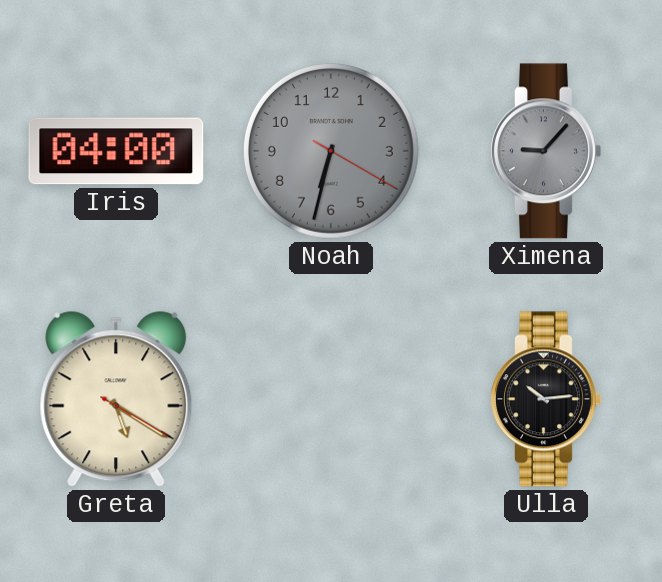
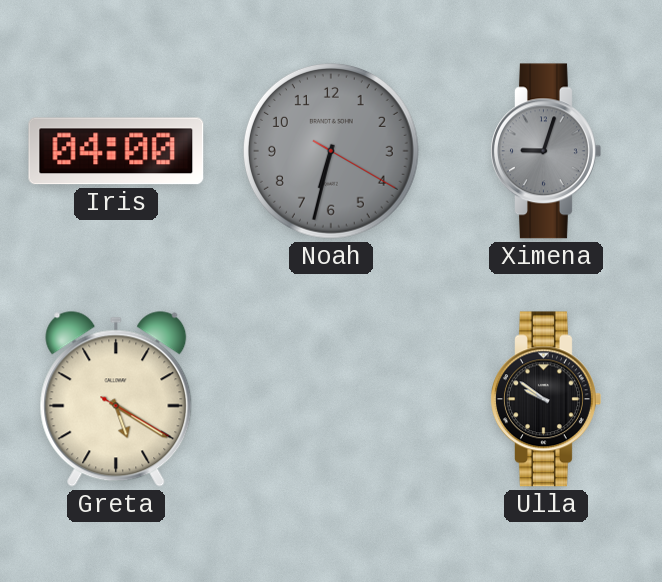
Ximena: 9:07 -> 9:03
Ulla: 10:14 -> 9:51
